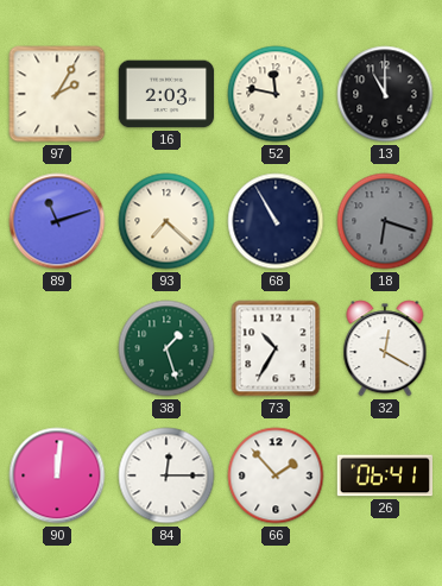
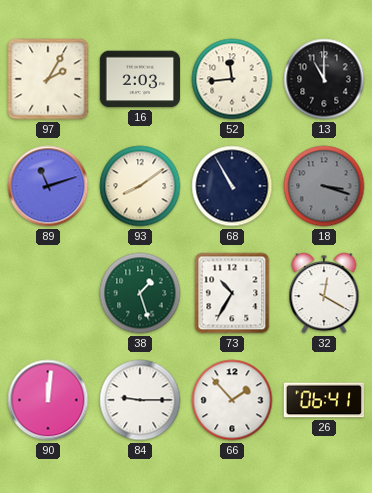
52: 11:47 -> 11:44
93: 7:22 -> 8:09
18: 6:18 -> 3:18
84: 12:15 -> 9:15
